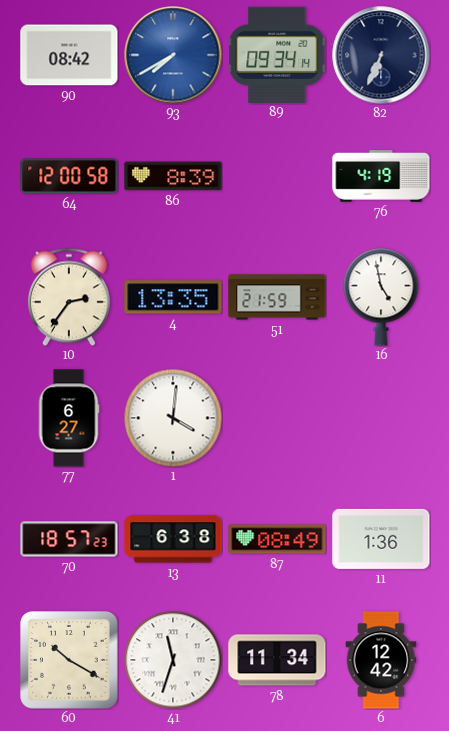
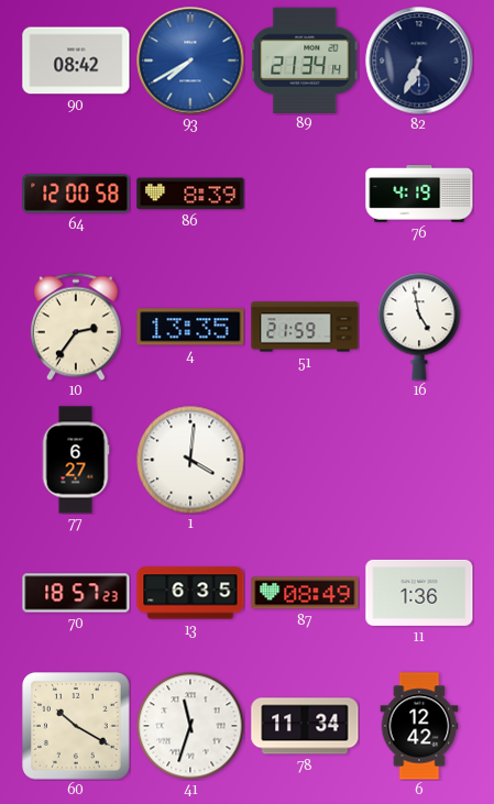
89: 09:34 -> 21:34
13: 6:38 -> 6:35
